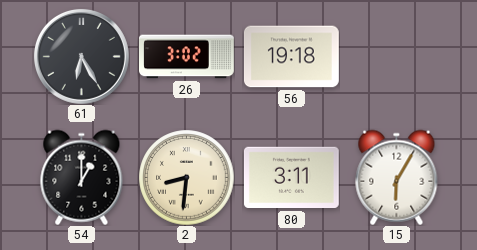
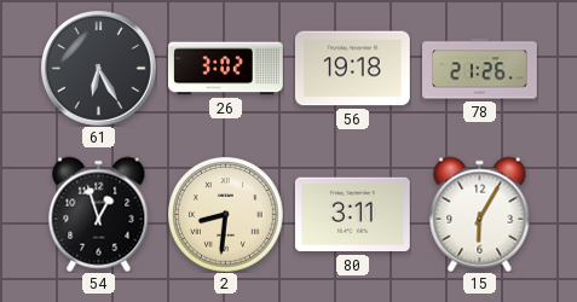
78: none -> 21:26
54: 1:00 -> 12:57
